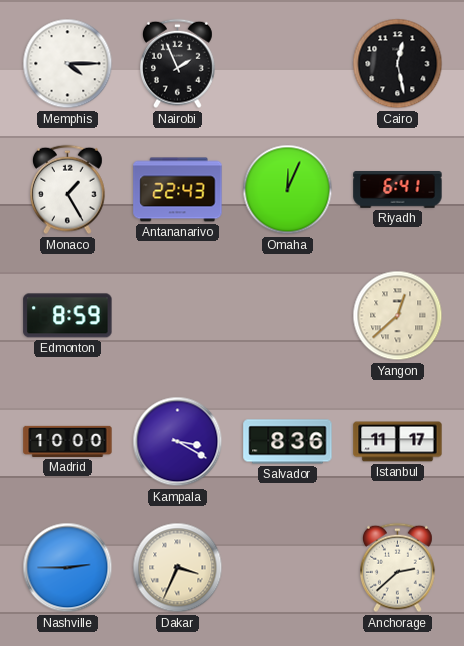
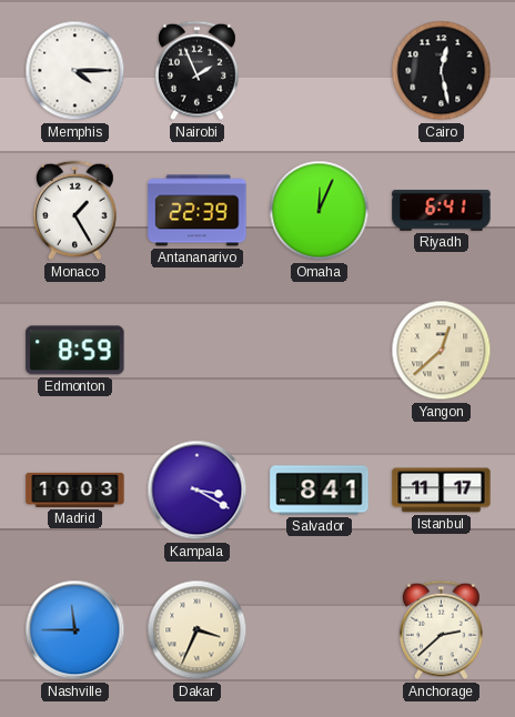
Antananarivo: 22:43 -> 22:39
Madrid: 10:00 -> 10:03
Salvador: 8:36 -> 8:41
Nashville: 2:45 -> 11:45
